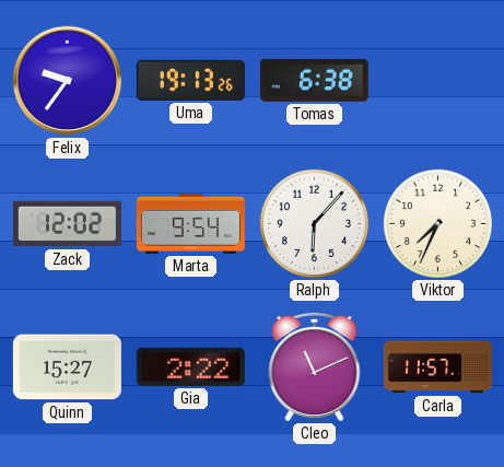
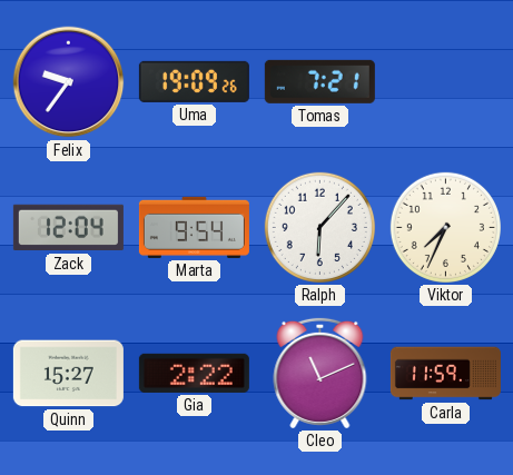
Uma: 19:13 -> 19:09
Tomas: 6:38 -> 7:21
Zack: 12:02 -> 12:04
Carla: 11:57 -> 11:59
